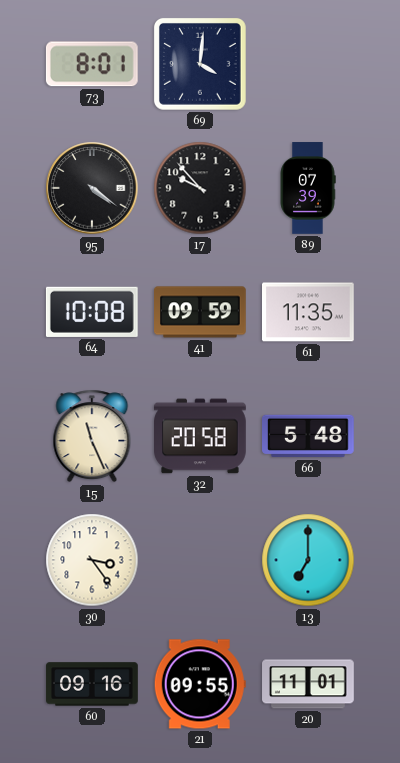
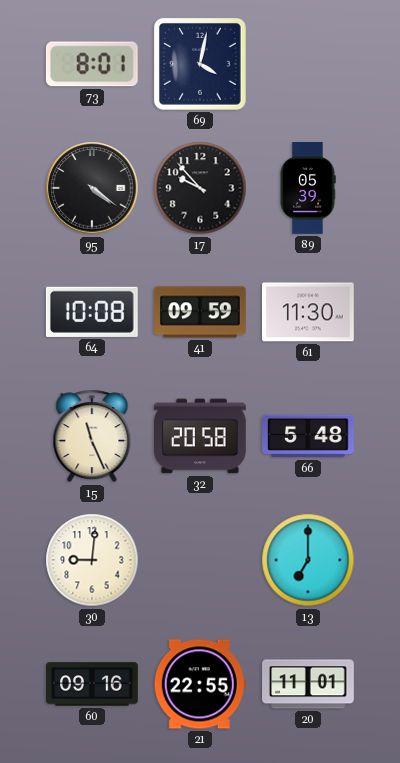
69: 4:01 -> 4:02
89: 07:39 -> 05:39
61: 11:35 -> 11:30
30: 3:24 -> 9:01
21: 09:55 -> 22:55
